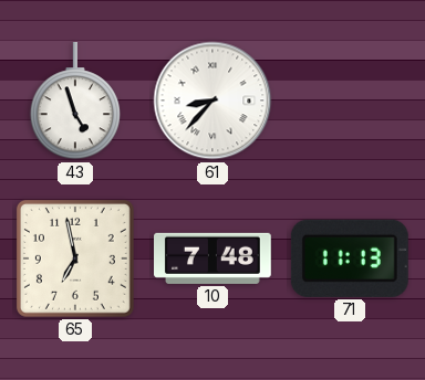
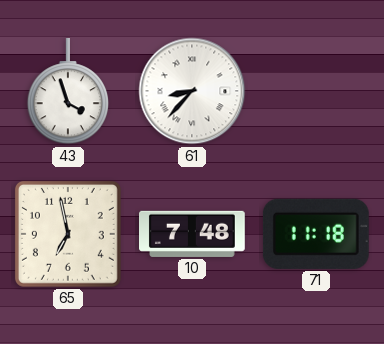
43: 4:57 -> 3:57
71: 11:13 -> 11:18
